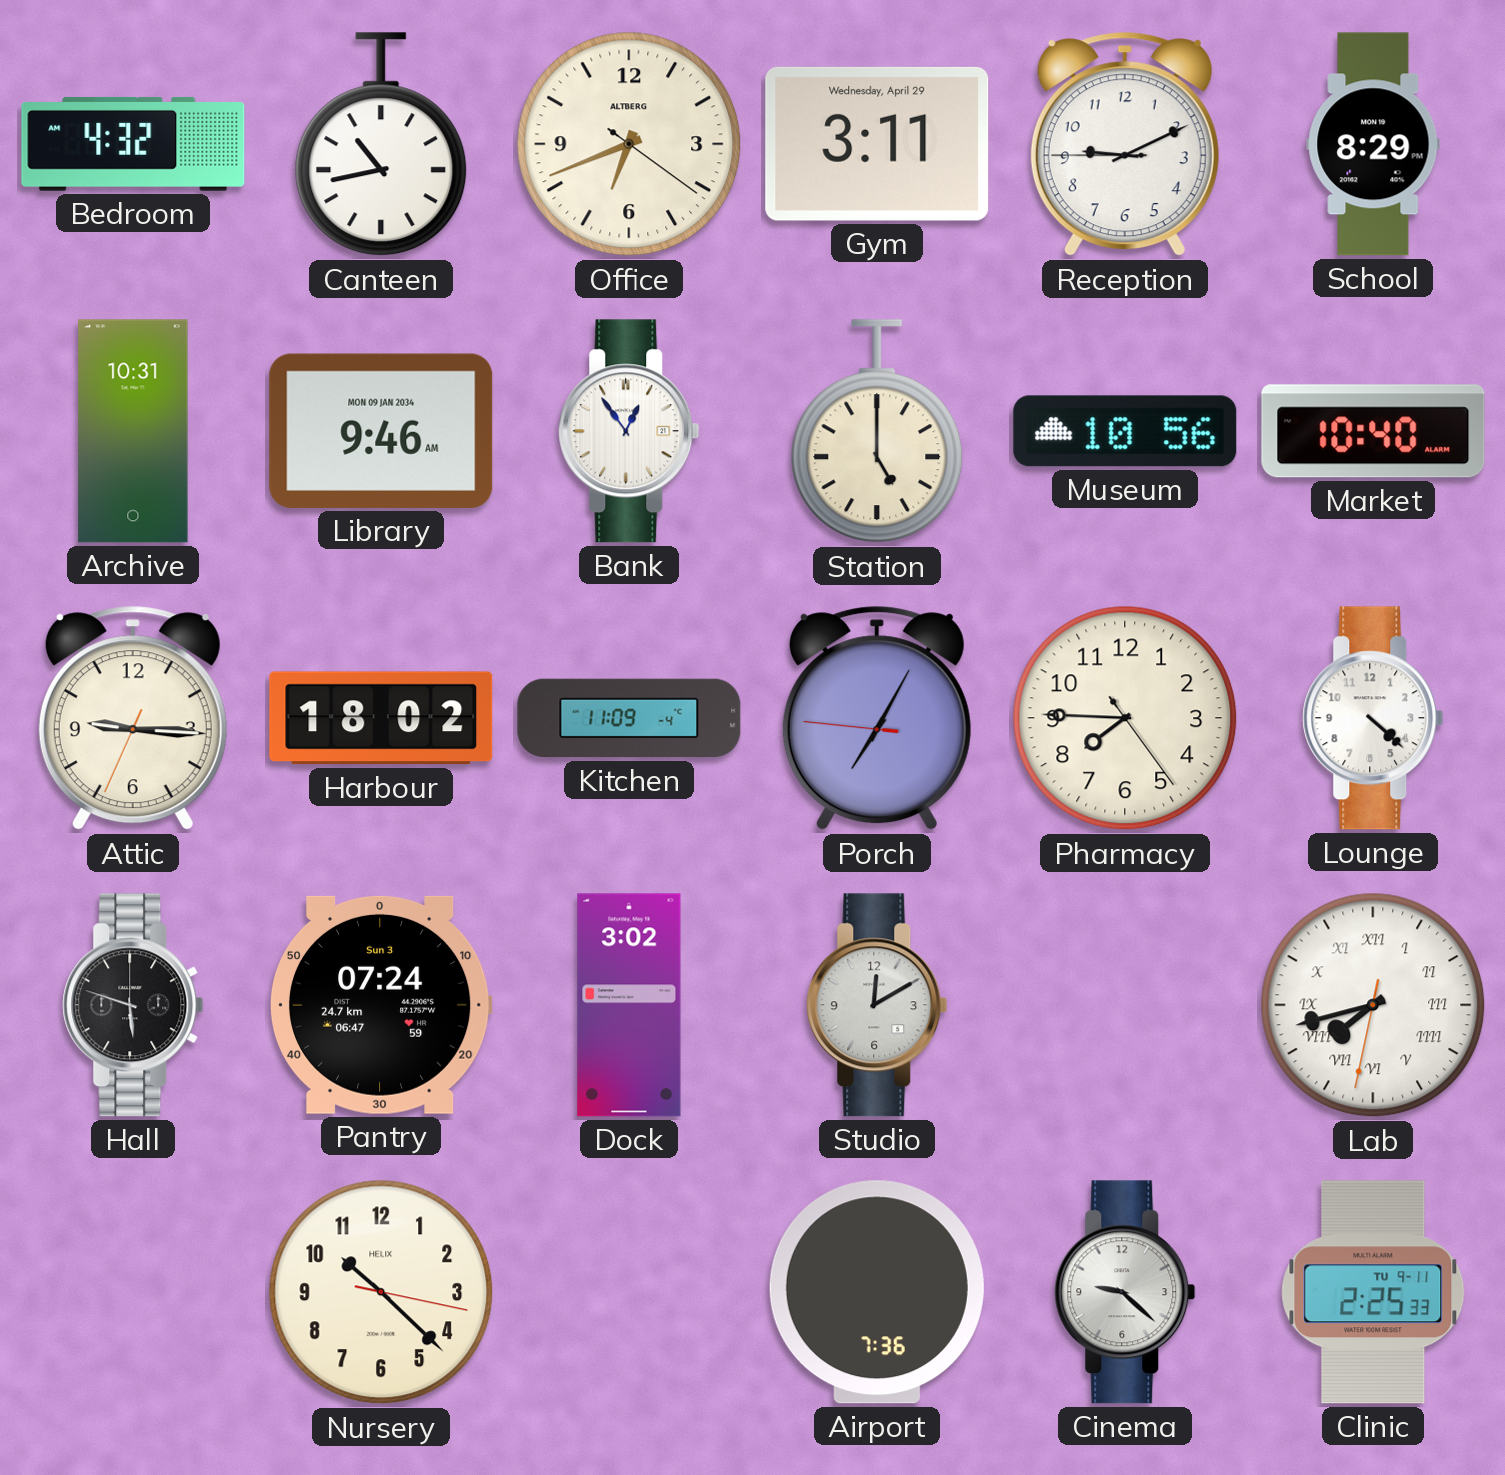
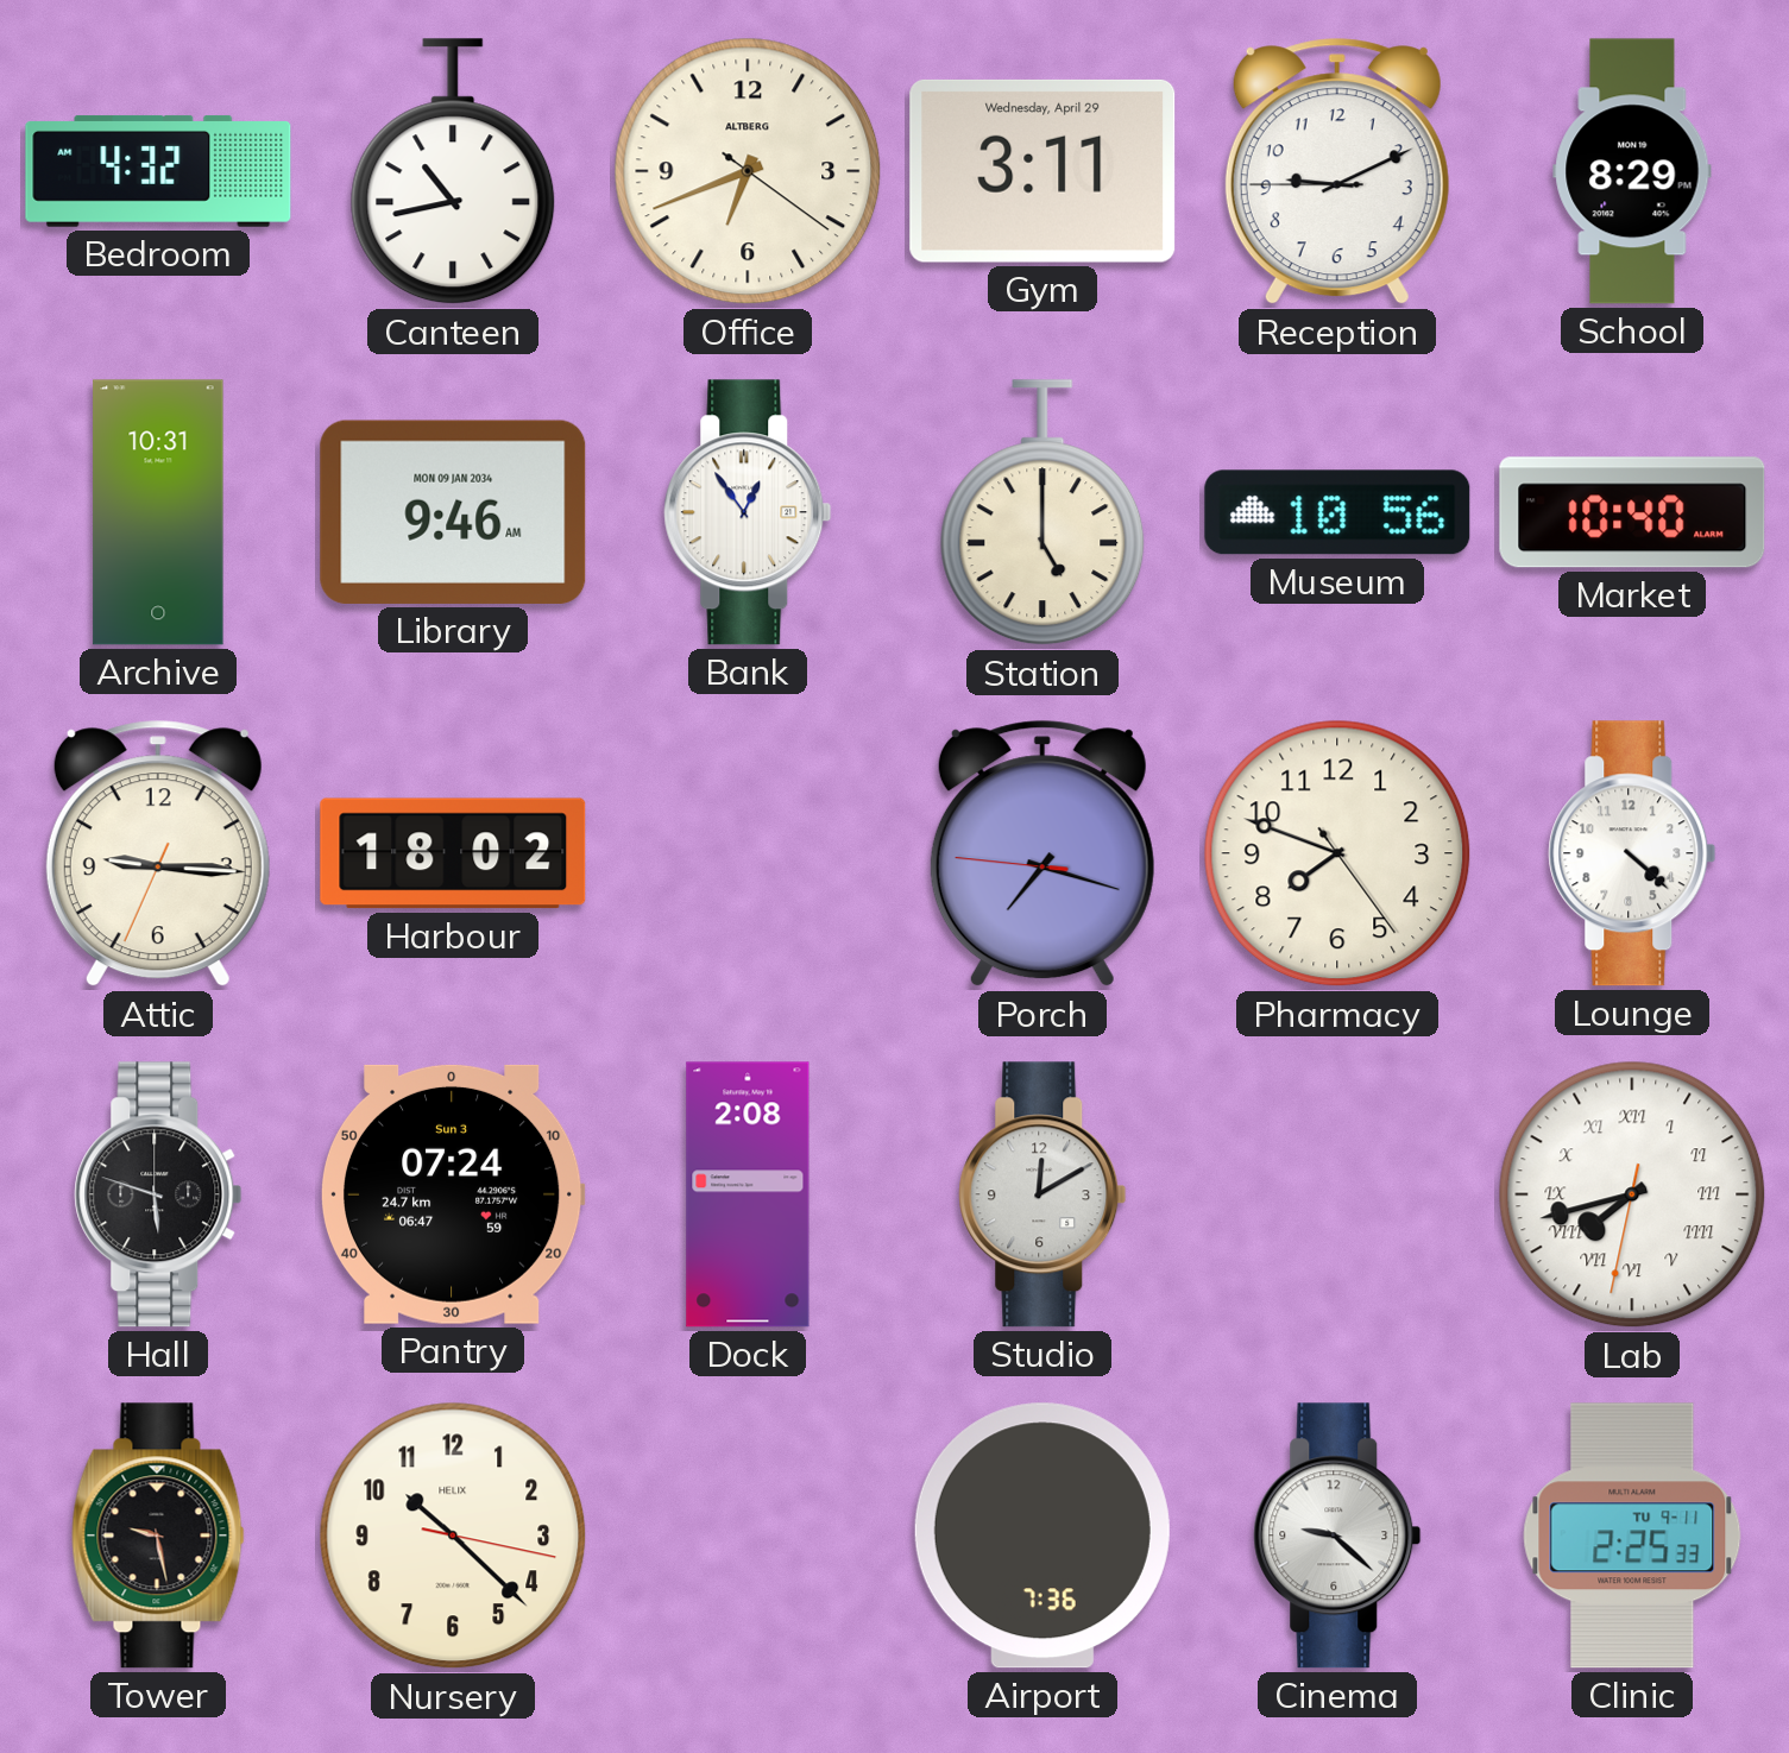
Kitchen: 11:09 -> none
Porch: 7:04 -> 7:17
Pharmacy: 7:45 -> 7:48
Dock: 3:02 -> 2:08
Tower: none -> 9:28
